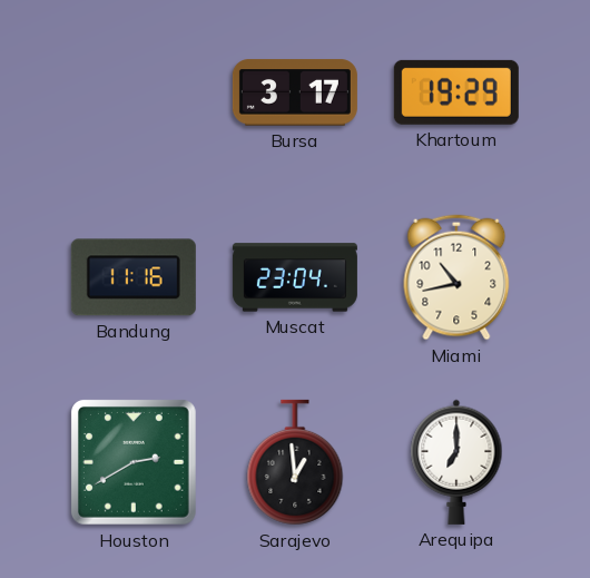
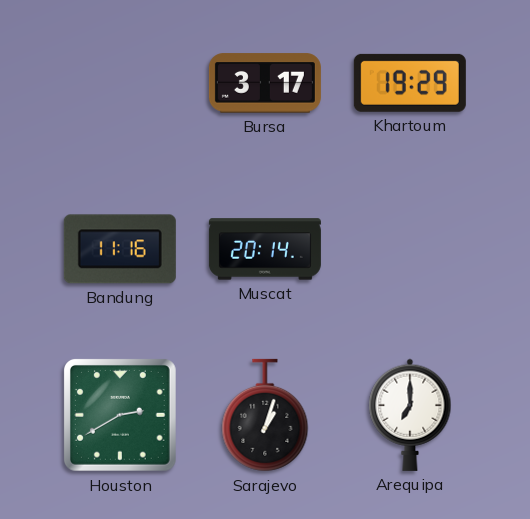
Muscat: 23:04 -> 20:14
Miami: 10:43 -> none
Sarajevo: 12:59 -> 1:03
